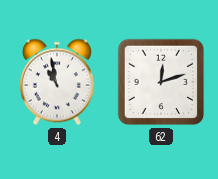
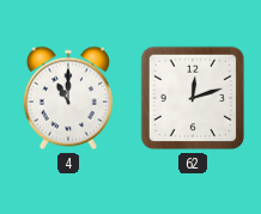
4: 10:58 -> 11:00
